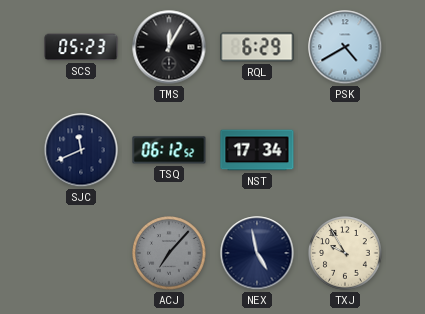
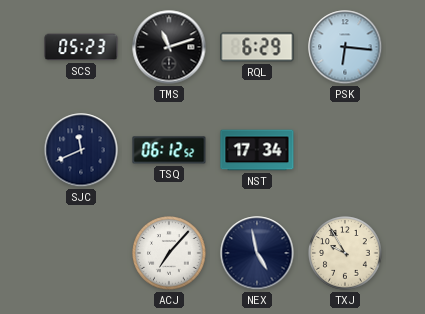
TMS: 12:05 -> 11:12
PSK: 4:40 -> 6:16
ACJ dial: grey -> white
